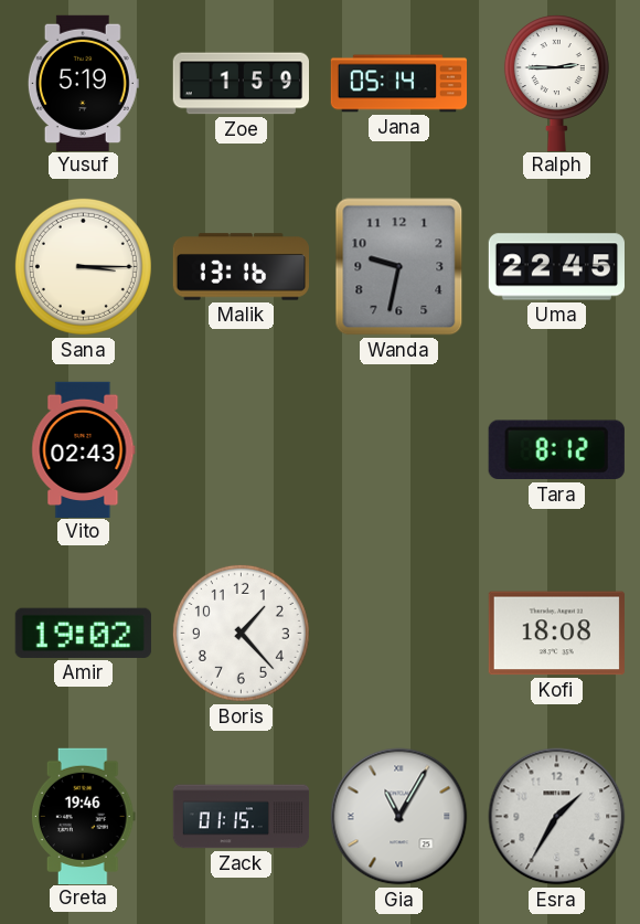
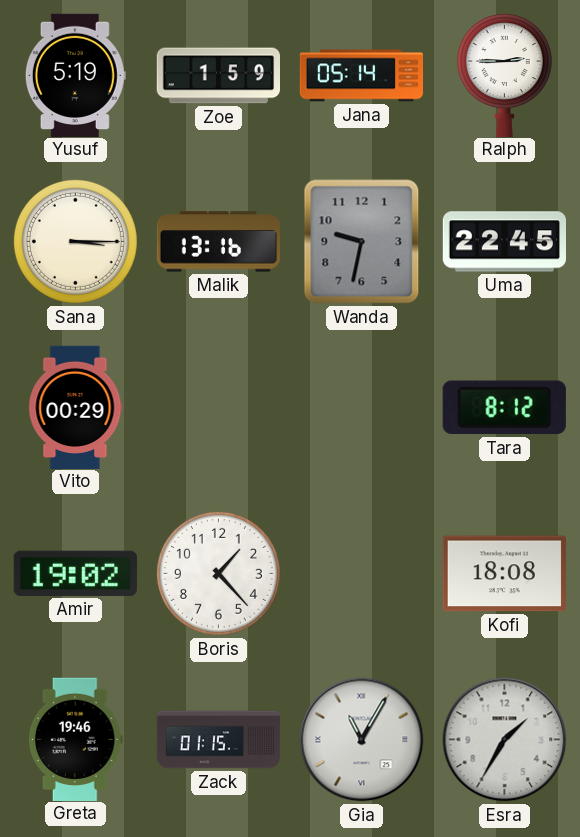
Vito: 02:43 -> 00:29
